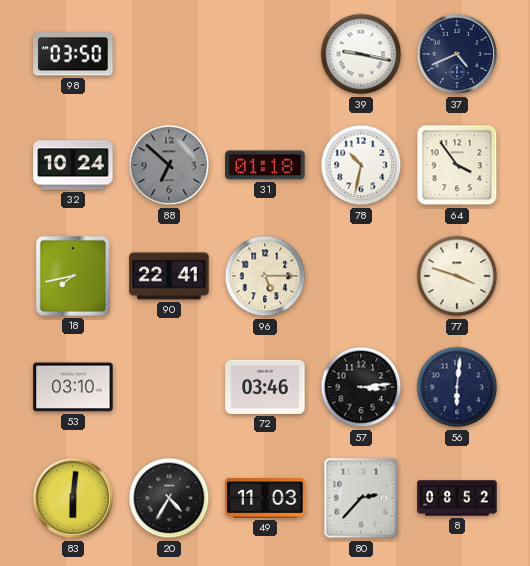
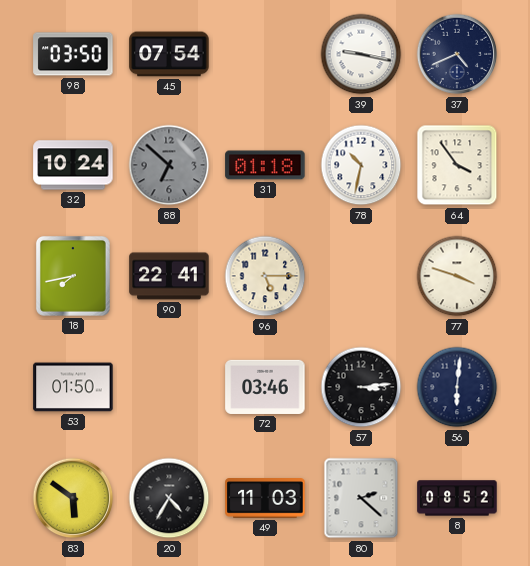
45: none -> 07:54
53: 03:10 -> 01:50
83: 6:01 -> 5:51
80: 2:37 -> 2:22
